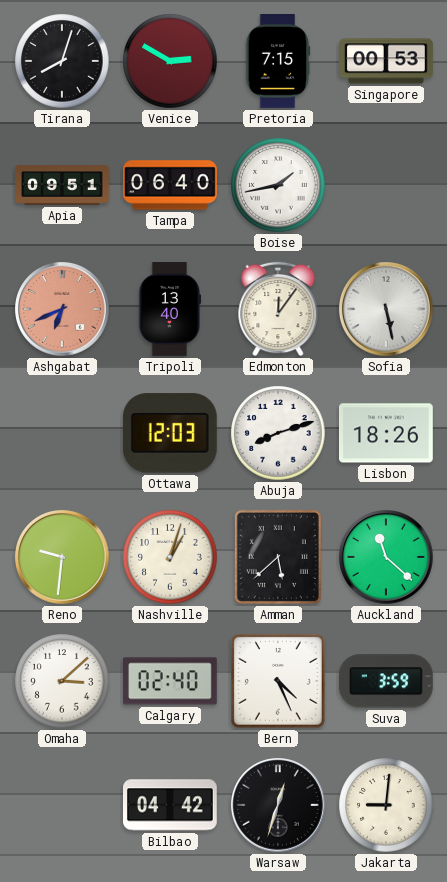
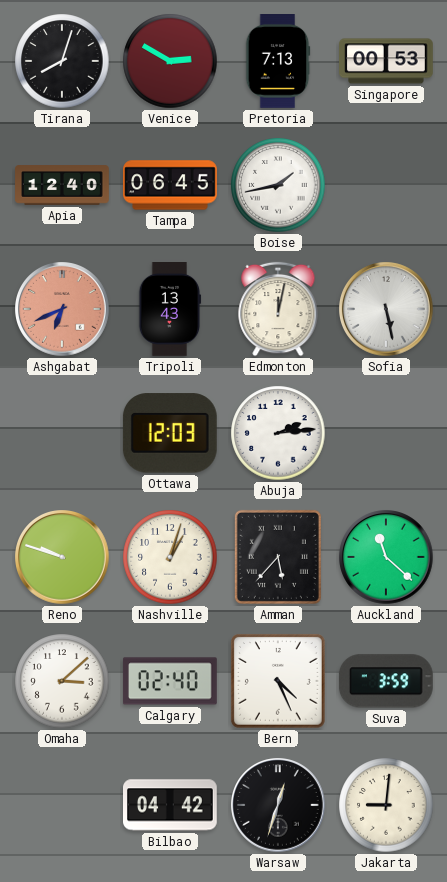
Pretoria: 7:15 -> 7:13
Apia: 09:51 -> 12:40
Tampa: 06:40 -> 06:45
Tripoli: 13:40 -> 13:43
Edmonton: 12:06 -> 12:02
Abuja: 8:12 -> 2:14
Lisbon: 18:26 -> none
Reno: 9:31 -> 9:48
Amman: 5:38 -> 5:37
